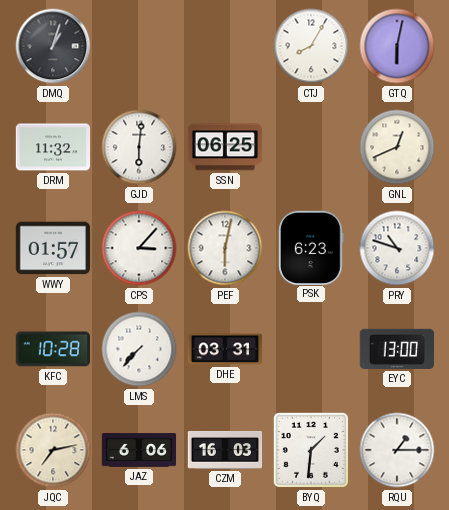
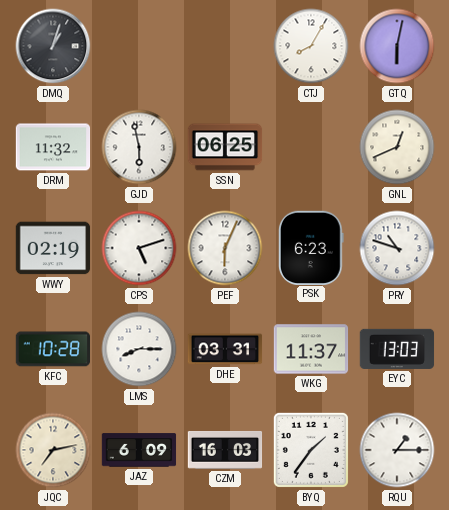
GJD: 6:01 -> 5:58
WWY: 01:57 -> 02:19
CPS: 3:07 -> 5:12
PEF: 6:02 -> 6:04
LMS: 7:37 -> 8:15
WKG: none -> 11:37
EYC: 13:00 -> 13:03
JAZ: 6:06 -> 6:09
BYQ: 1:31 -> 1:36
